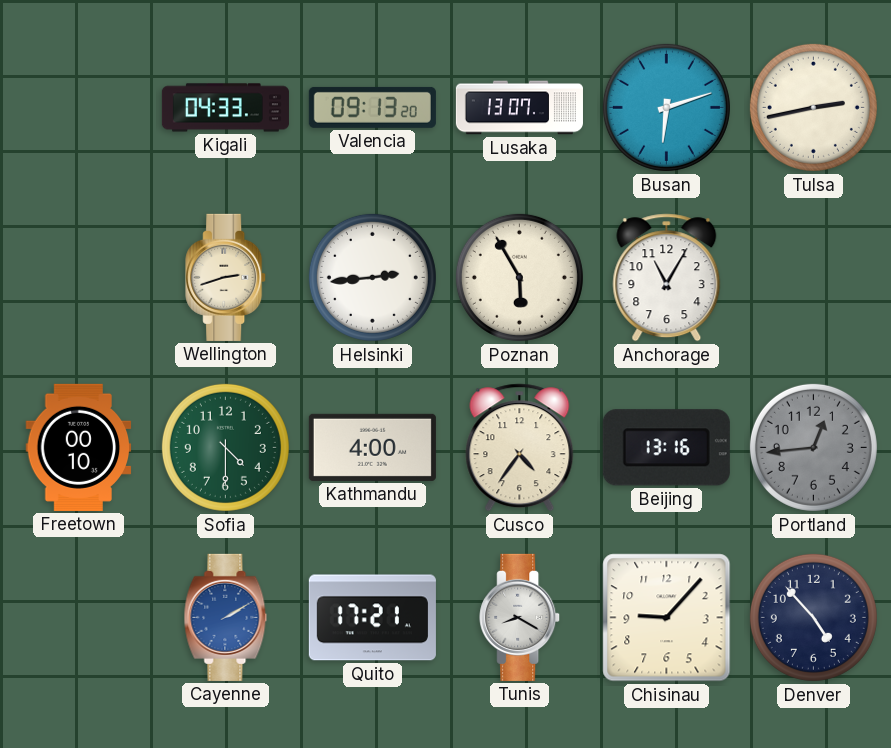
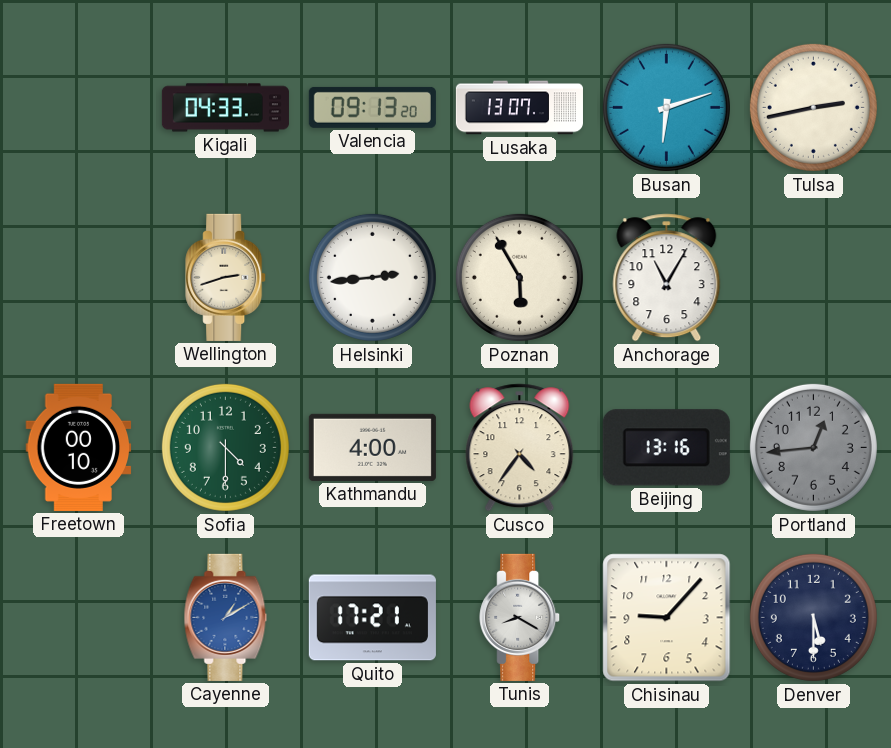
Cayenne: 2:10 -> 1:10
Denver: 4:53 -> 5:30
